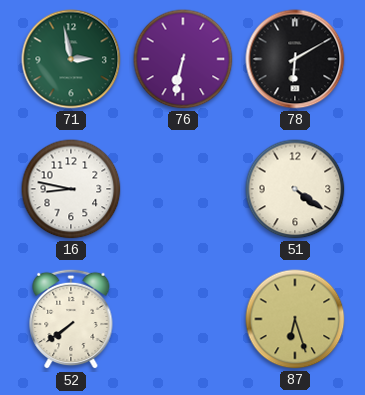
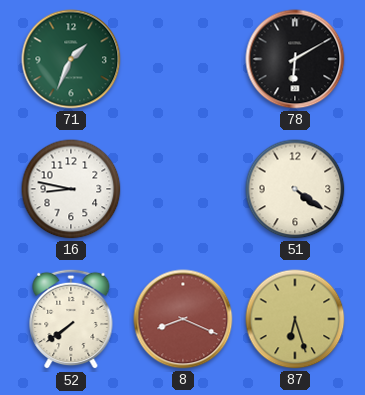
71: 2:58 -> 1:34
76: 6:32 -> none
8: none -> 8:19
